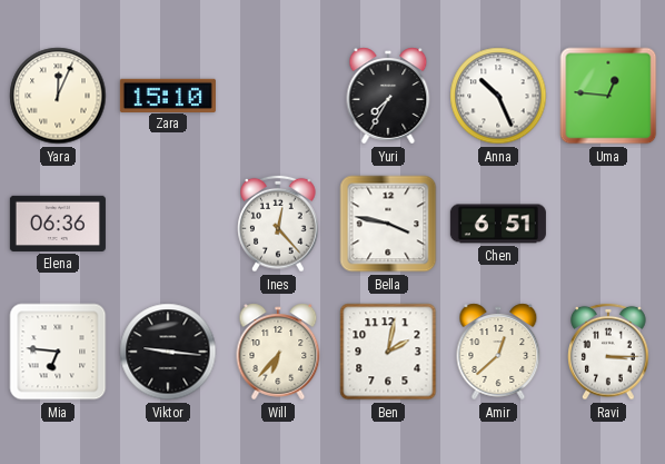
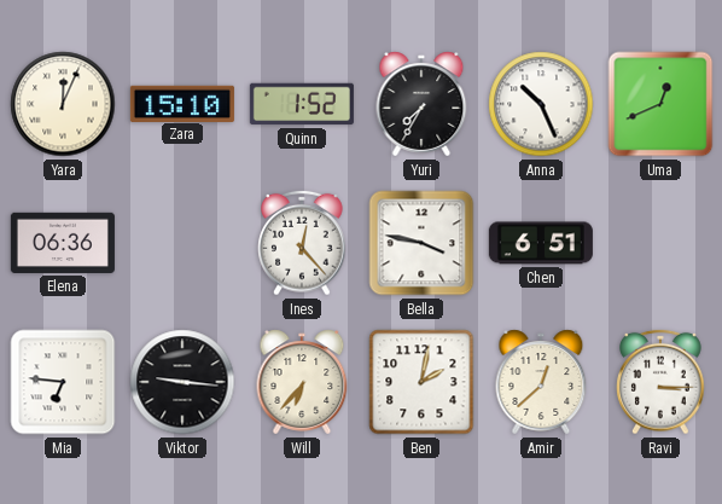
Quinn: none -> 1:52
Uma: 12:46 -> 12:41
